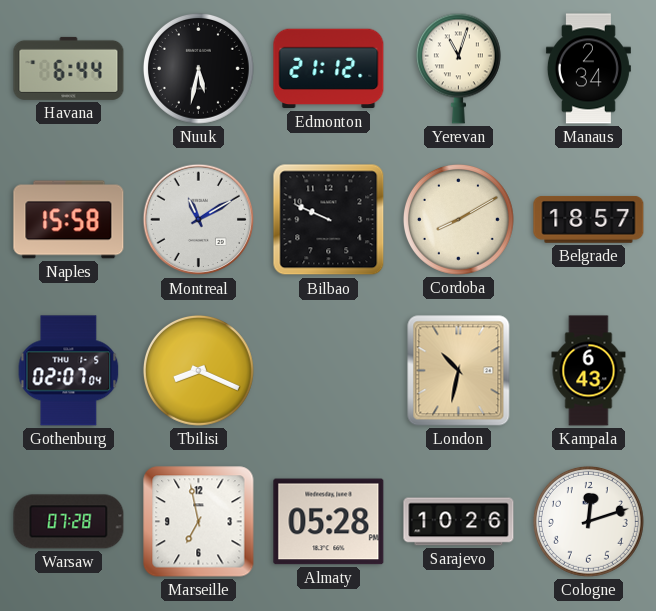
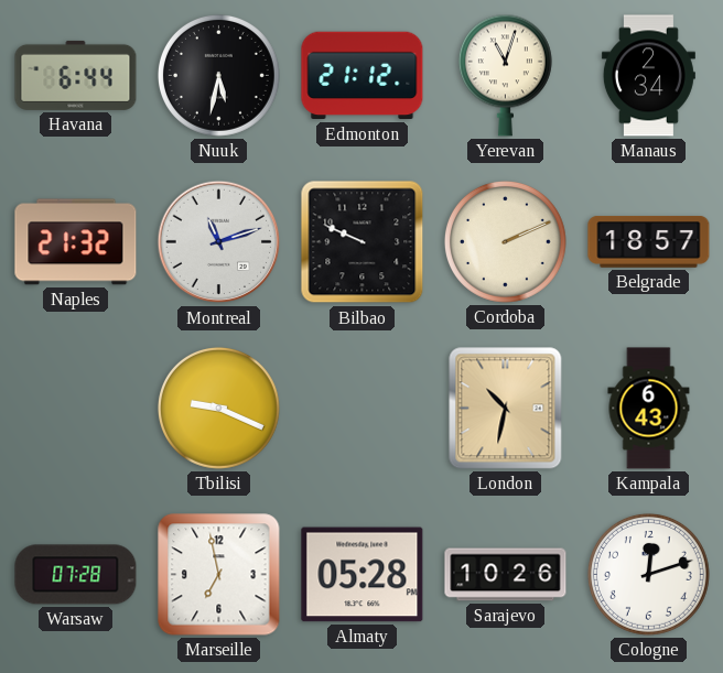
Naples: 15:58 -> 21:32
Montreal: 11:10 -> 11:12
Cordoba: 8:10 -> 2:11
Gothenburg: 02:07 -> none
Tbilisi: 8:19 -> 9:19
